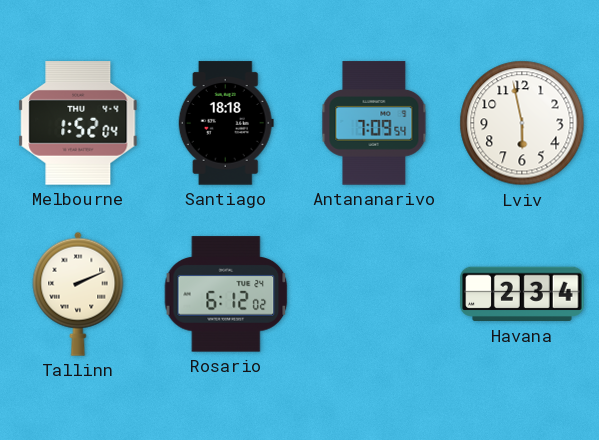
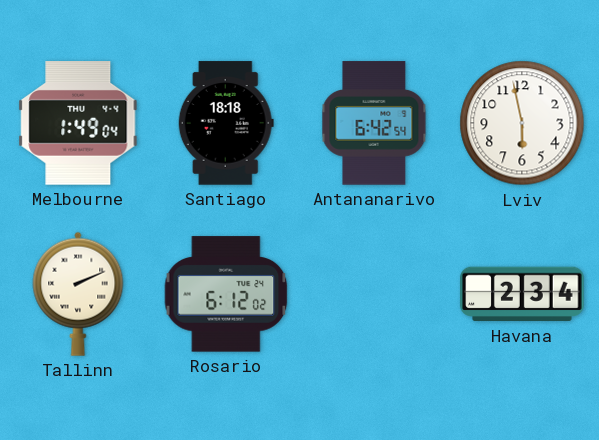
Melbourne: 1:52 -> 1:49
Antananarivo: 7:09 -> 6:42
